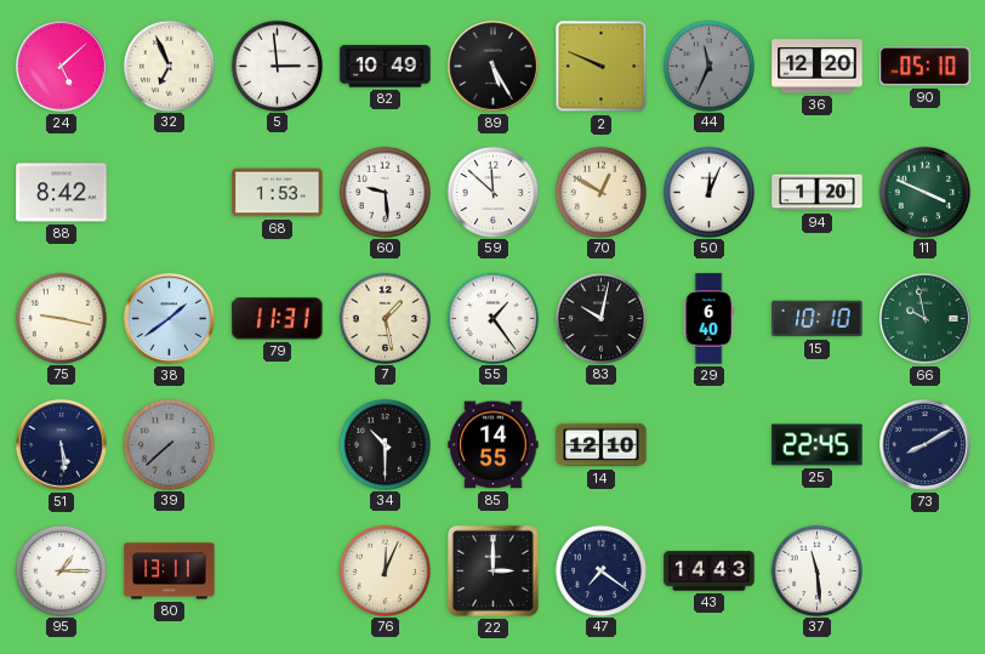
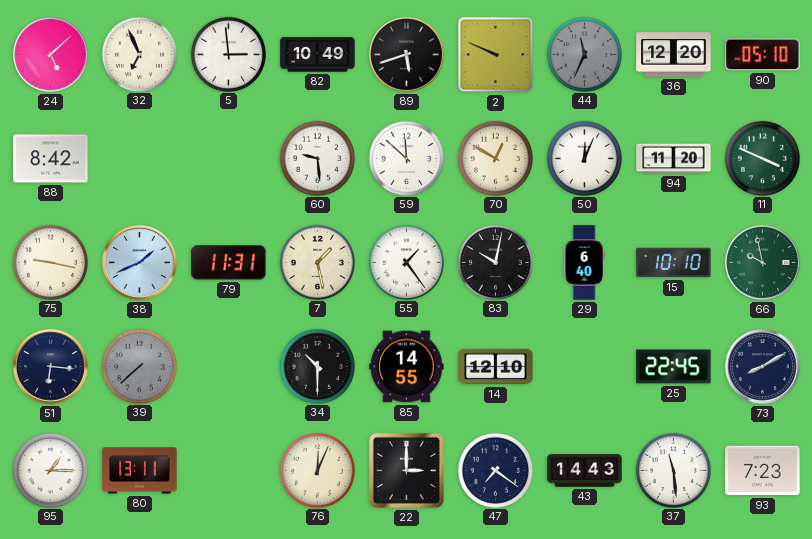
89: 5:25 -> 5:42
68: 1:53 -> none
94: 1:20 -> 11:20
38: 1:39 -> 1:41
51: 5:29 -> 6:16
93: none -> 7:23
